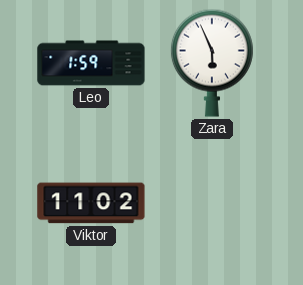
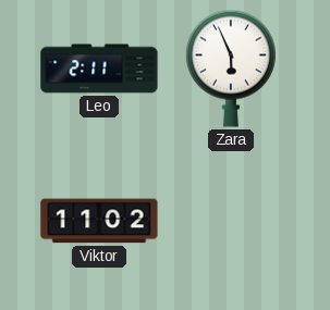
Leo: 1:59 -> 2:11
